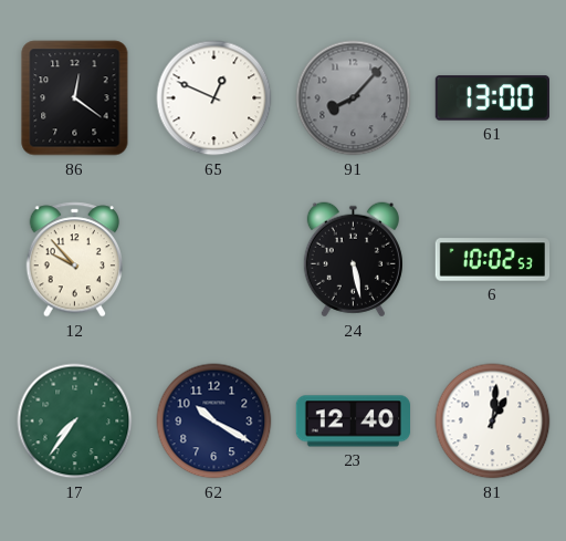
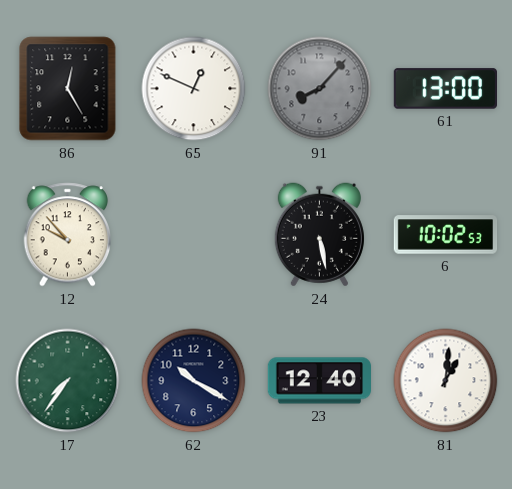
86: 12:21 -> 12:25
